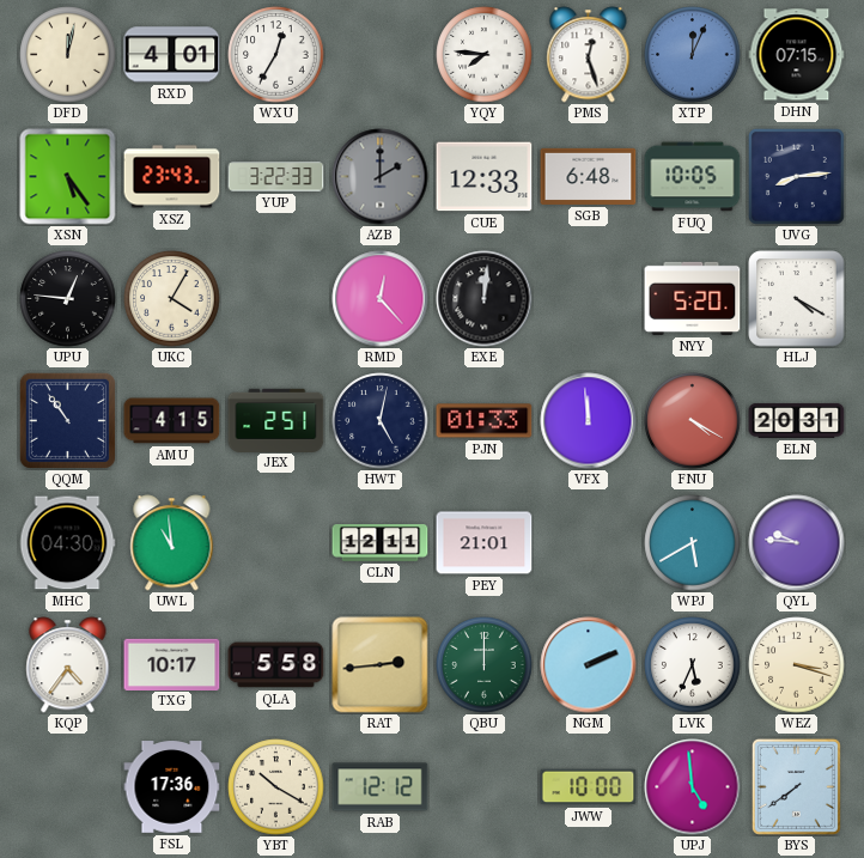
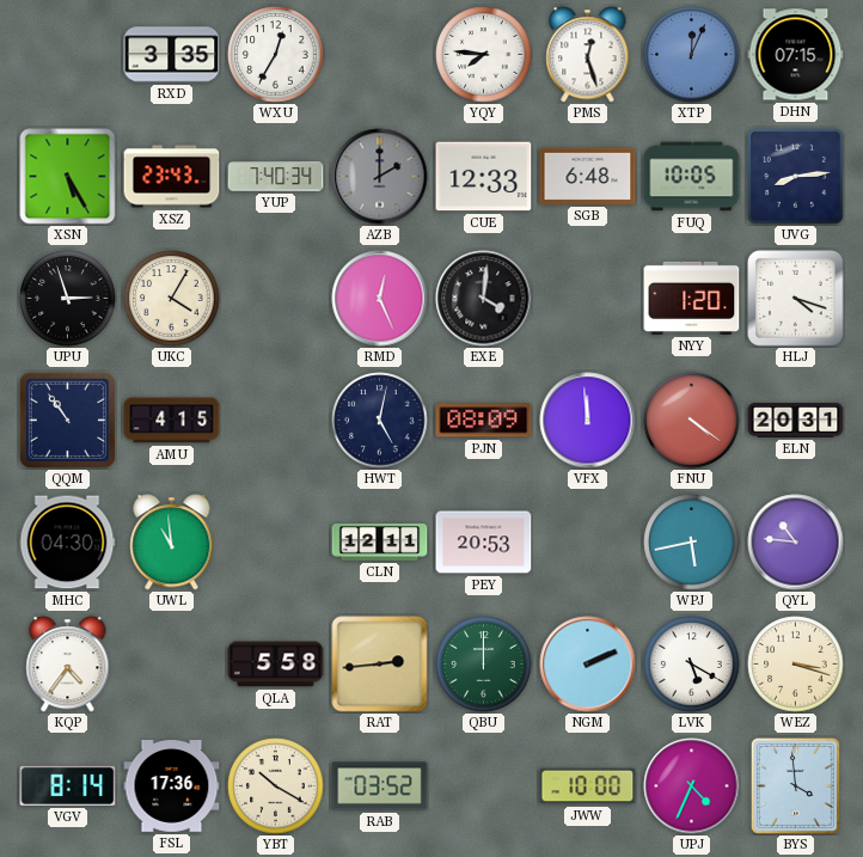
DFD: 12:02 -> none
RXD: 4:01 -> 3:35
XSN: 5:24 -> 5:25
YUP: 3:22 -> 7:40
UPU: 12:46 -> 2:57
RMD: 12:23 -> 12:26
EXE: 12:01 -> 4:01
NYY: 5:20 -> 1:20
HLJ: 4:20 -> 4:18
JEX: 2:51 -> none
PJN: 01:33 -> 08:09
FNU: 4:20 -> 4:21
PEY: 21:01 -> 20:53
WPJ: 5:40 -> 5:43
QYL: 9:46 -> 10:46
TXG: 10:17 -> none
LVK: 5:34 -> 5:20
VGV: none -> 8:14
RAB: 12:12 -> 03:52
UPJ: 4:59 -> 4:34
BYS: 7:39 -> 3:59
